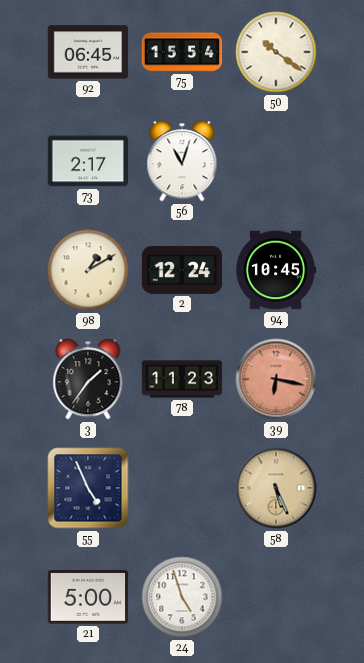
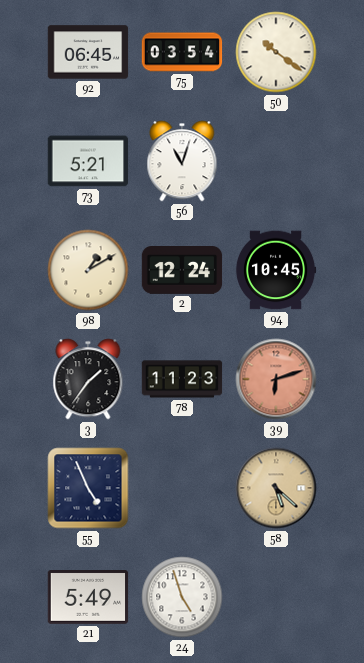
75: 15:54 -> 03:54
73: 2:17 -> 5:21
39: 6:17 -> 6:12
58: 5:26 -> 5:22
21: 5:00 -> 5:49
